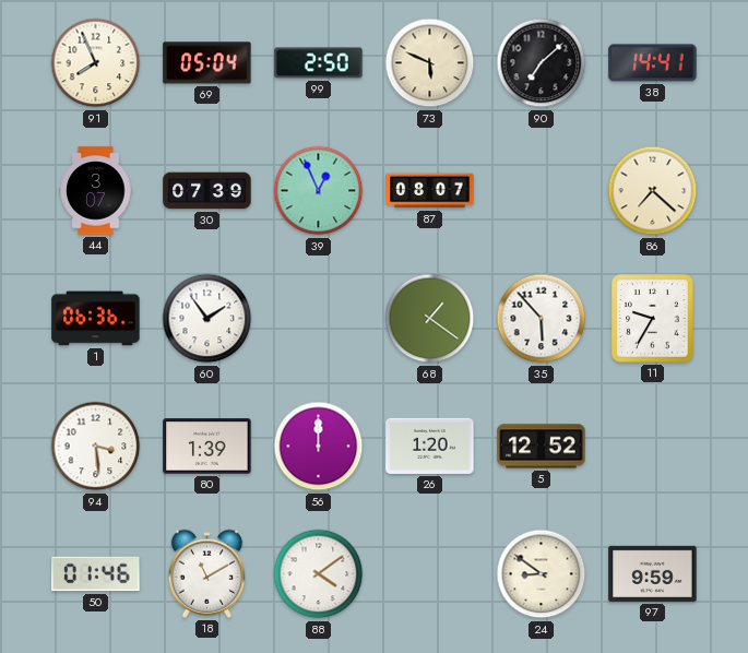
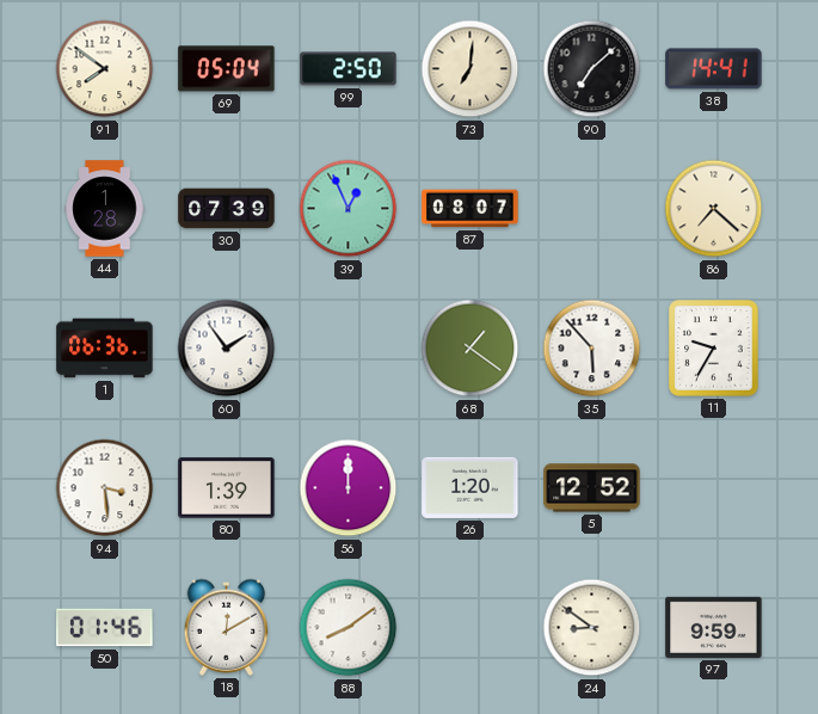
91: 7:56 -> 7:51
73: 5:49 -> 7:01
44: 3:07 -> 1:28
18: 11:10 -> 12:10
88: 4:09 -> 8:09
